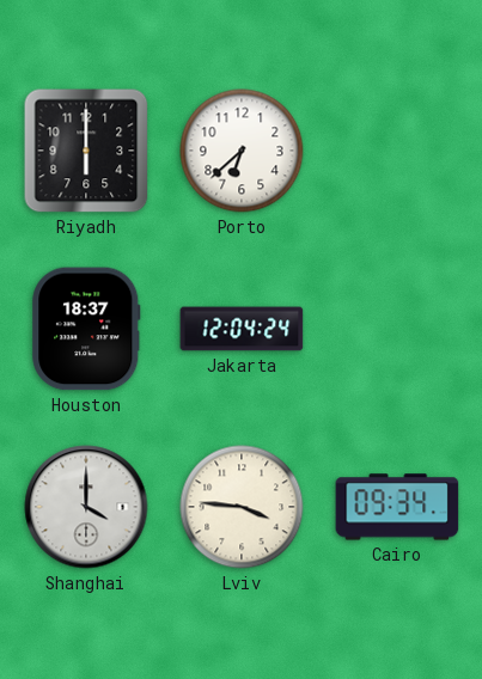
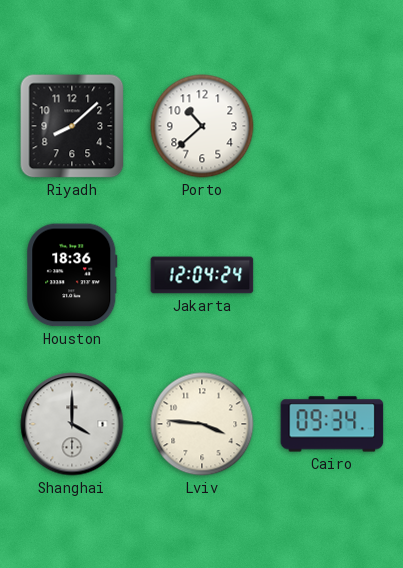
Riyadh: 6:00 -> 8:08
Porto: 6:38 -> 10:38
Houston: 18:37 -> 18:36
